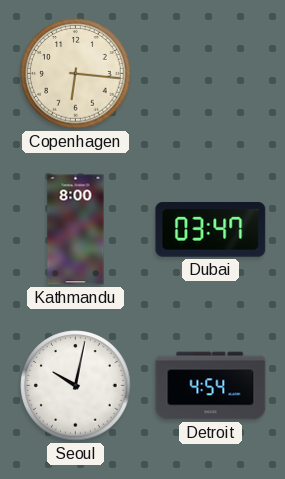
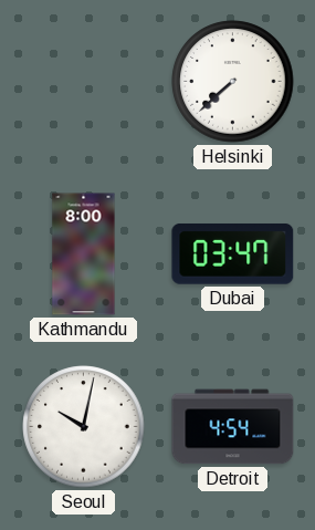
Copenhagen: 6:16 -> none
Helsinki: none -> 7:38
